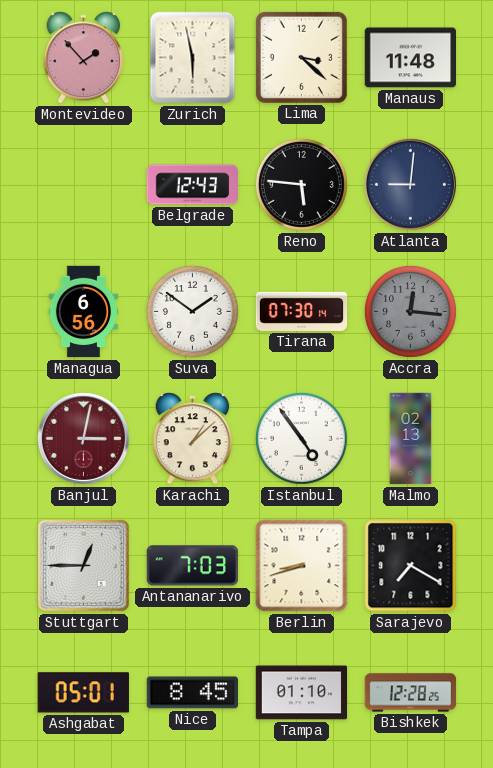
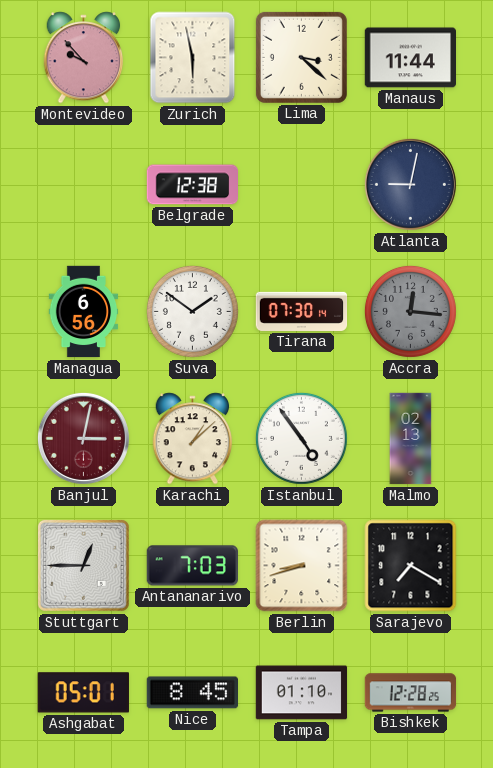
Montevideo: 1:53 -> 9:53
Manaus: 11:48 -> 11:44
Belgrade: 12:43 -> 12:38
Reno: 5:46 -> none
Atlanta: 9:01 -> 9:02
